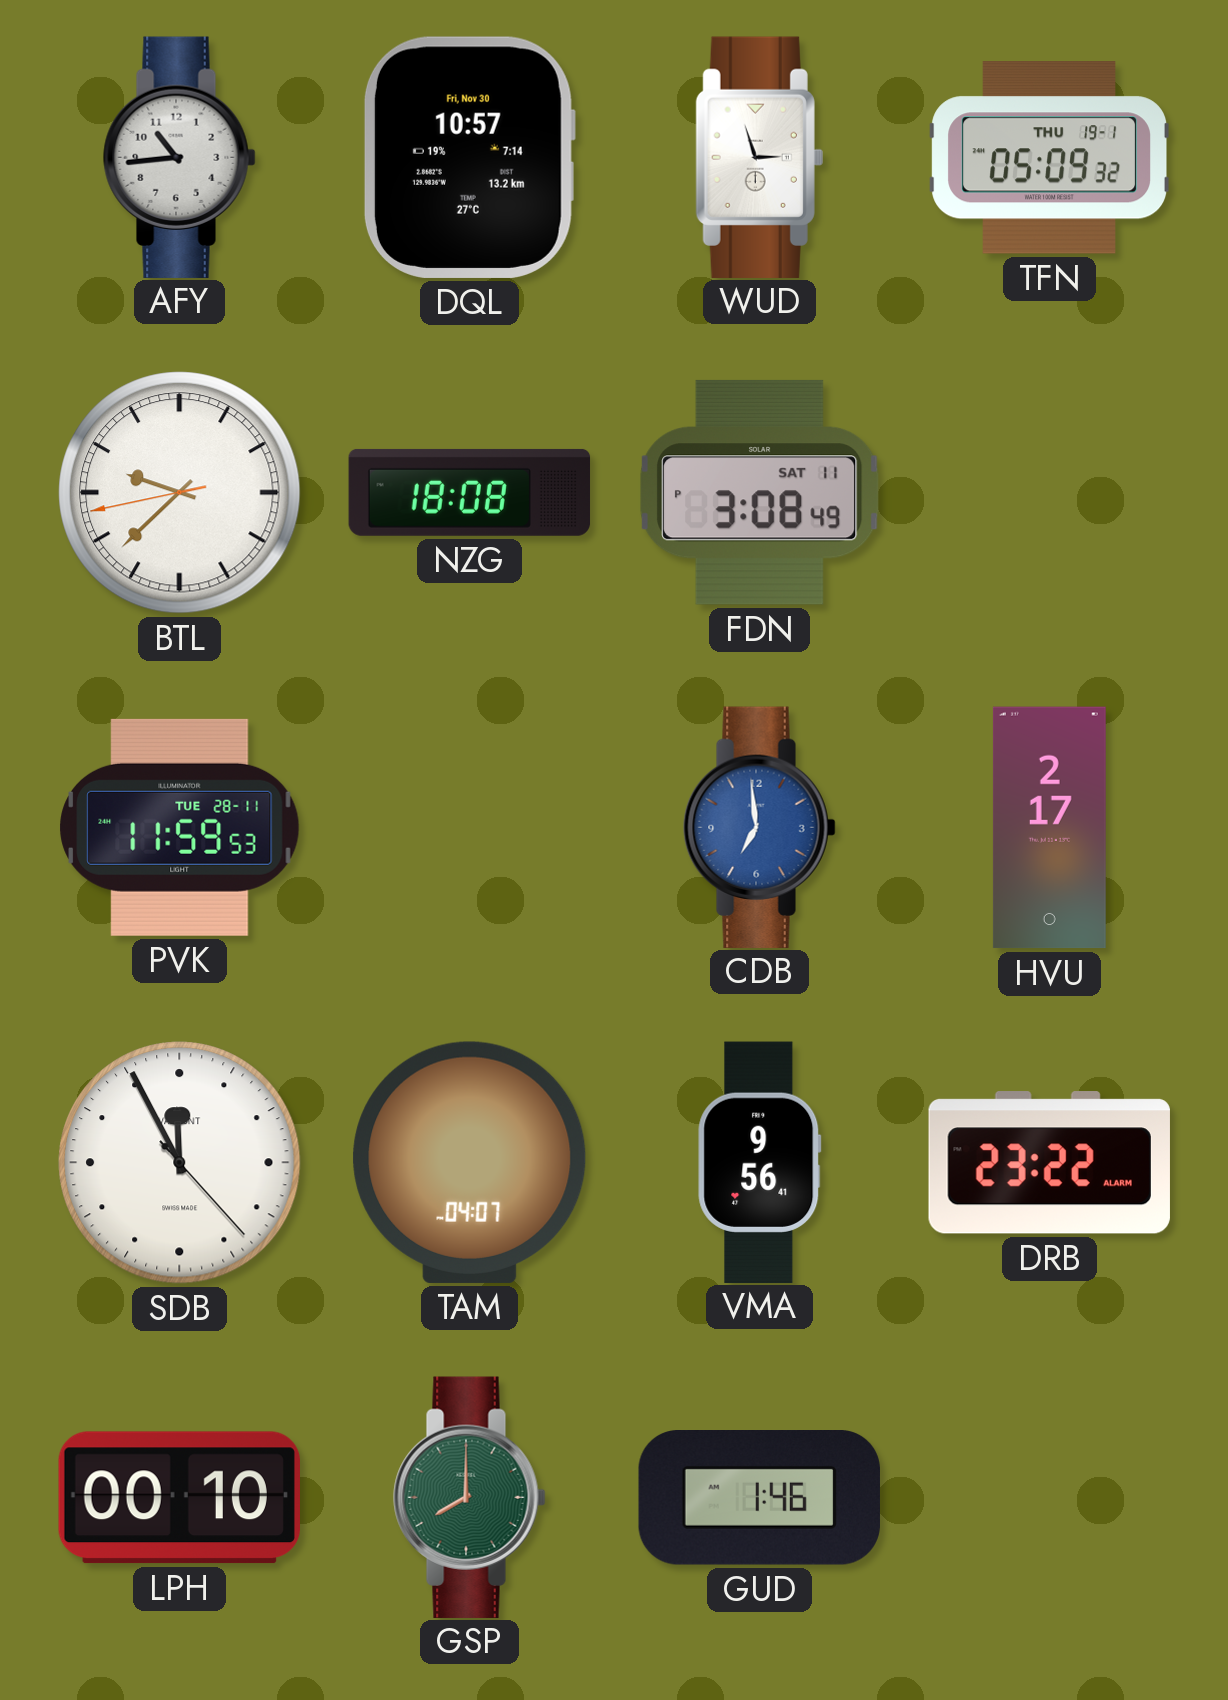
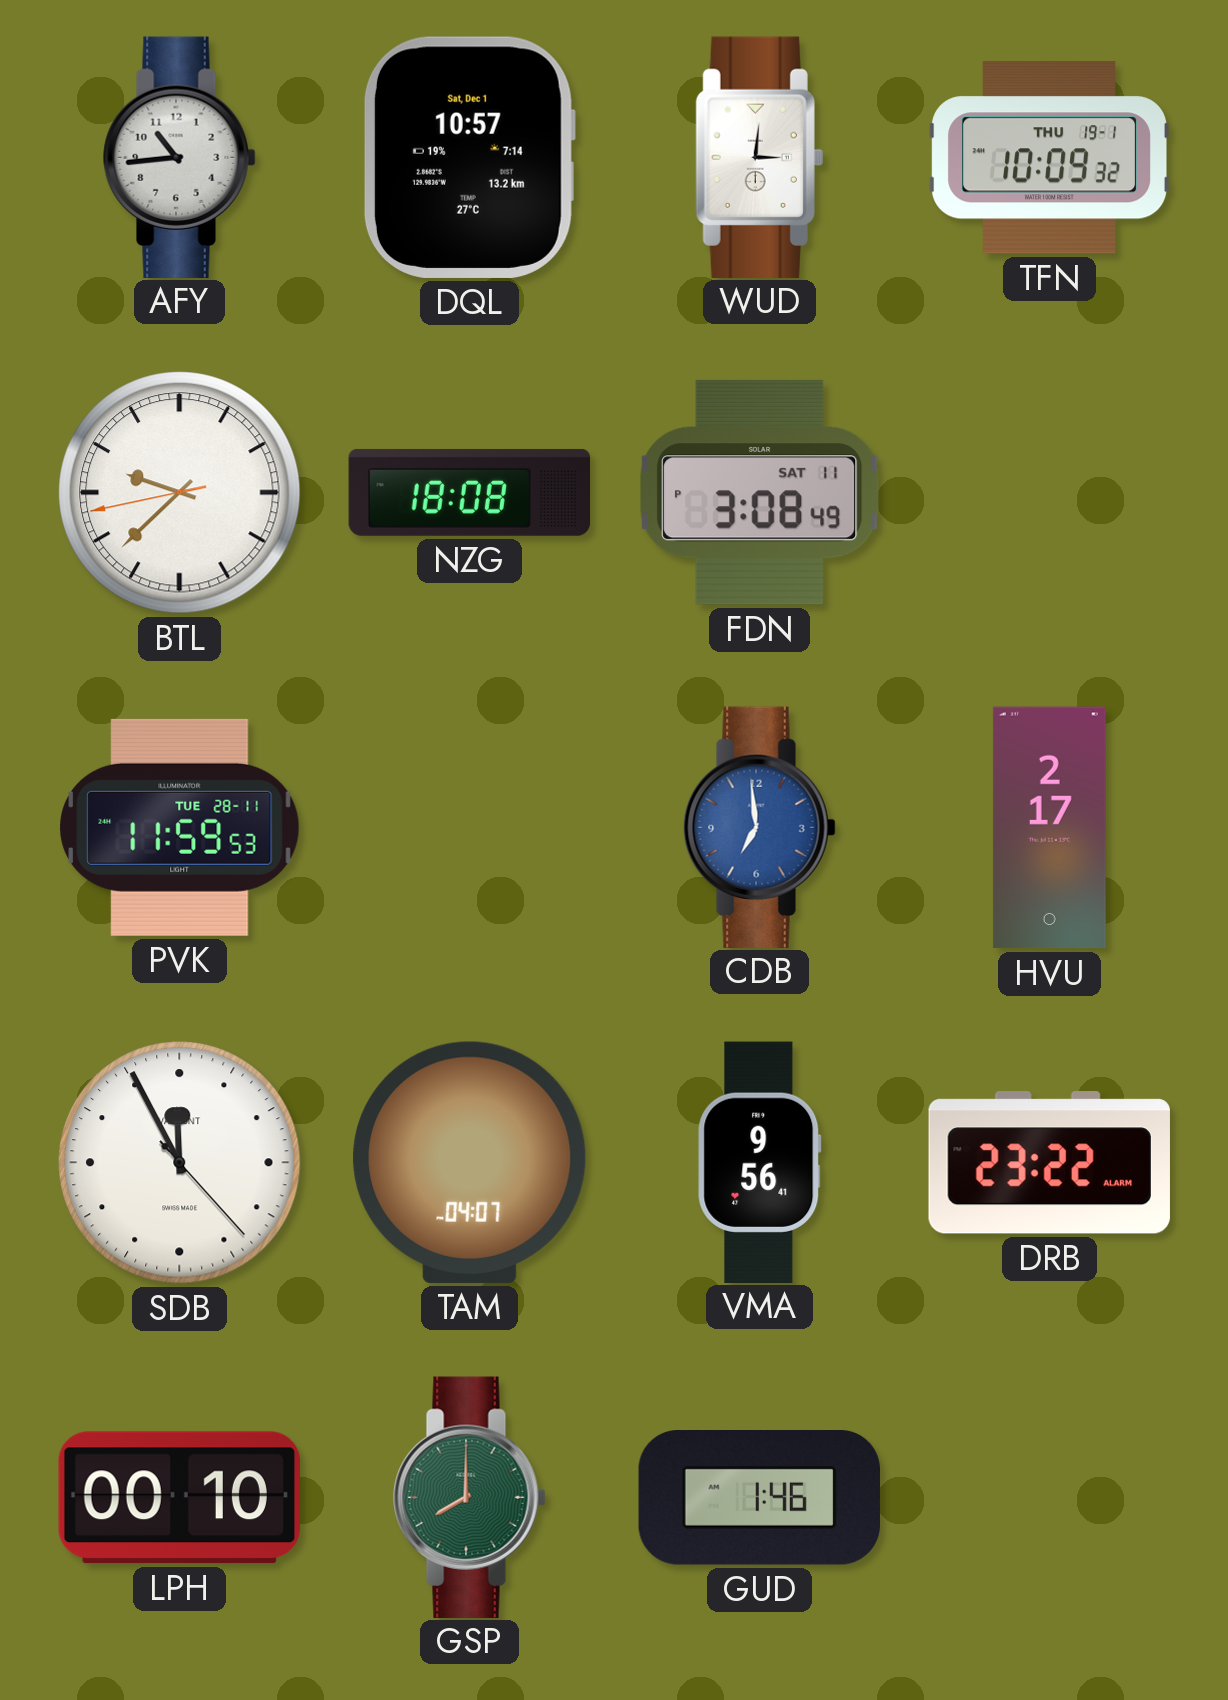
DQL date: Fri, Nov 30 -> Sat, Dec 1
WUD: 2:57 -> 3:01
TFN: 05:09 -> 10:09
